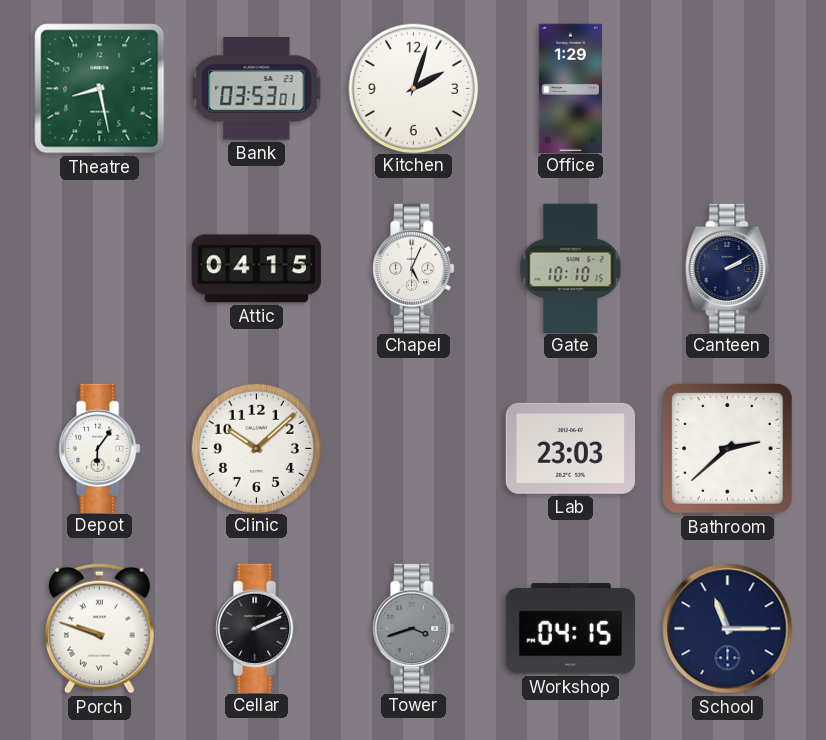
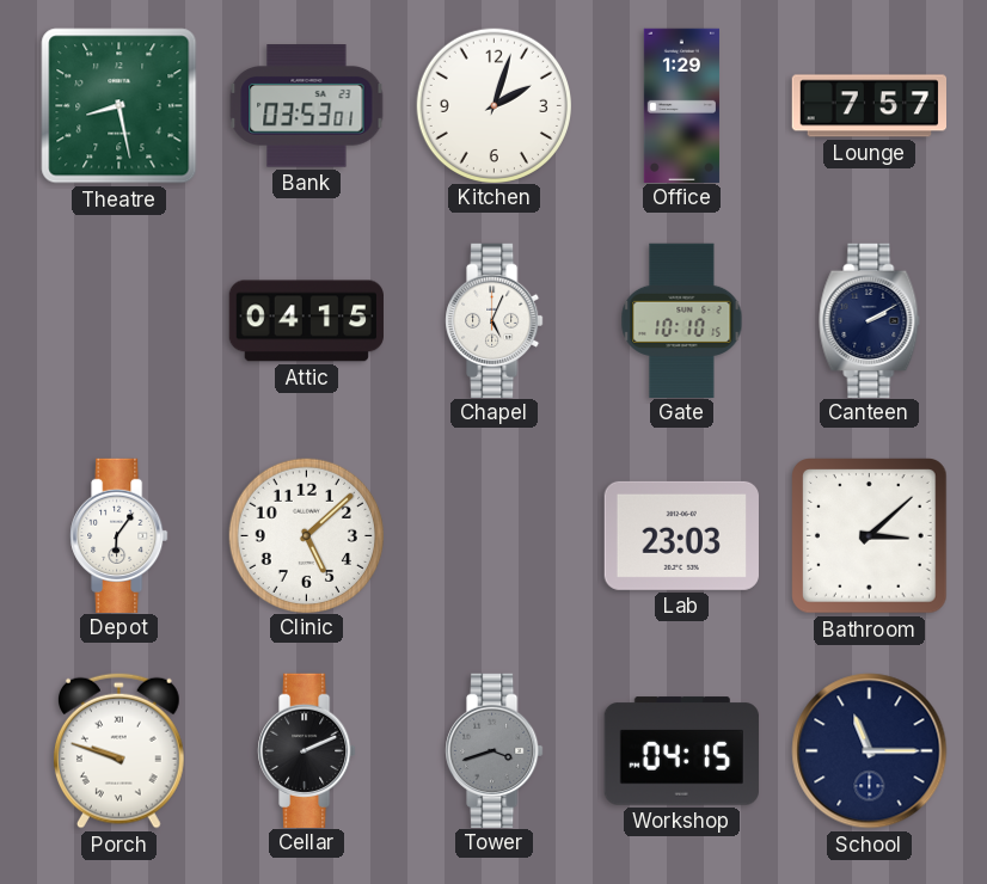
Lounge: none -> 7:57
Clinic: 10:08 -> 5:08
Bathroom: 2:38 -> 3:08
